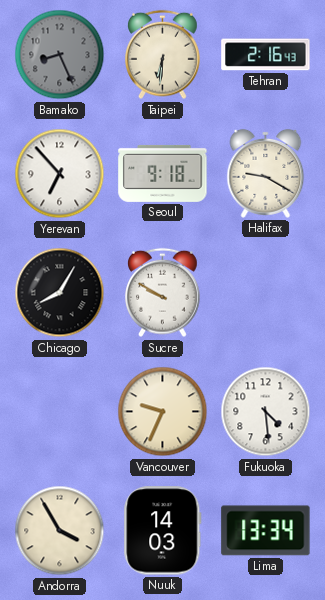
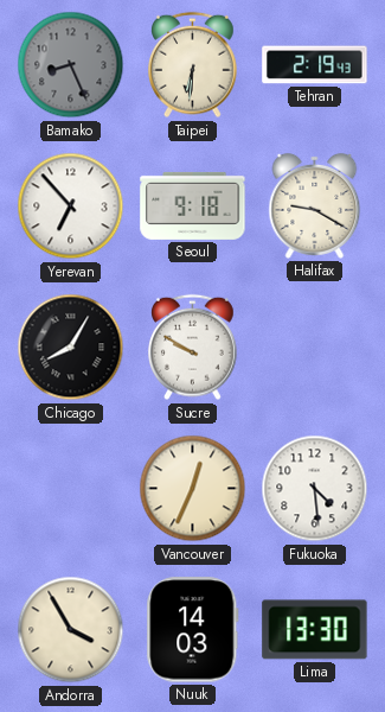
Tehran: 2:16 -> 2:19
Vancouver: 9:34 -> 12:34
Lima: 13:34 -> 13:30
